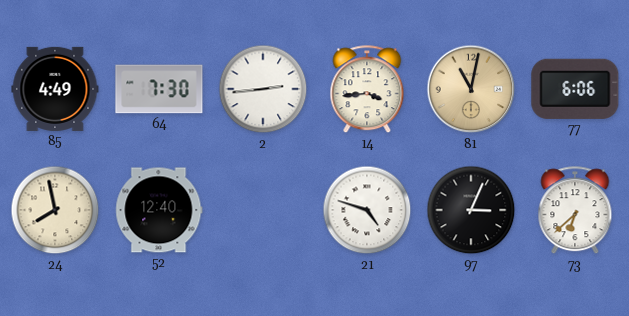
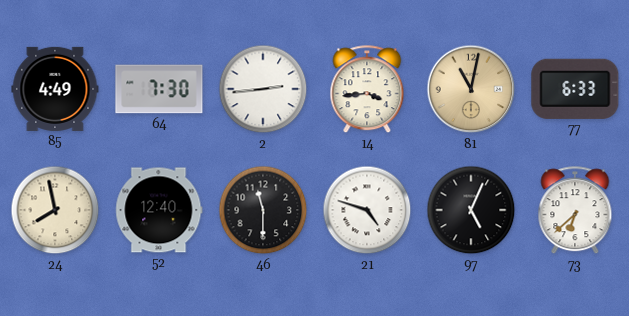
77: 6:06 -> 6:33
46: none -> 11:30
97: 3:04 -> 5:04
